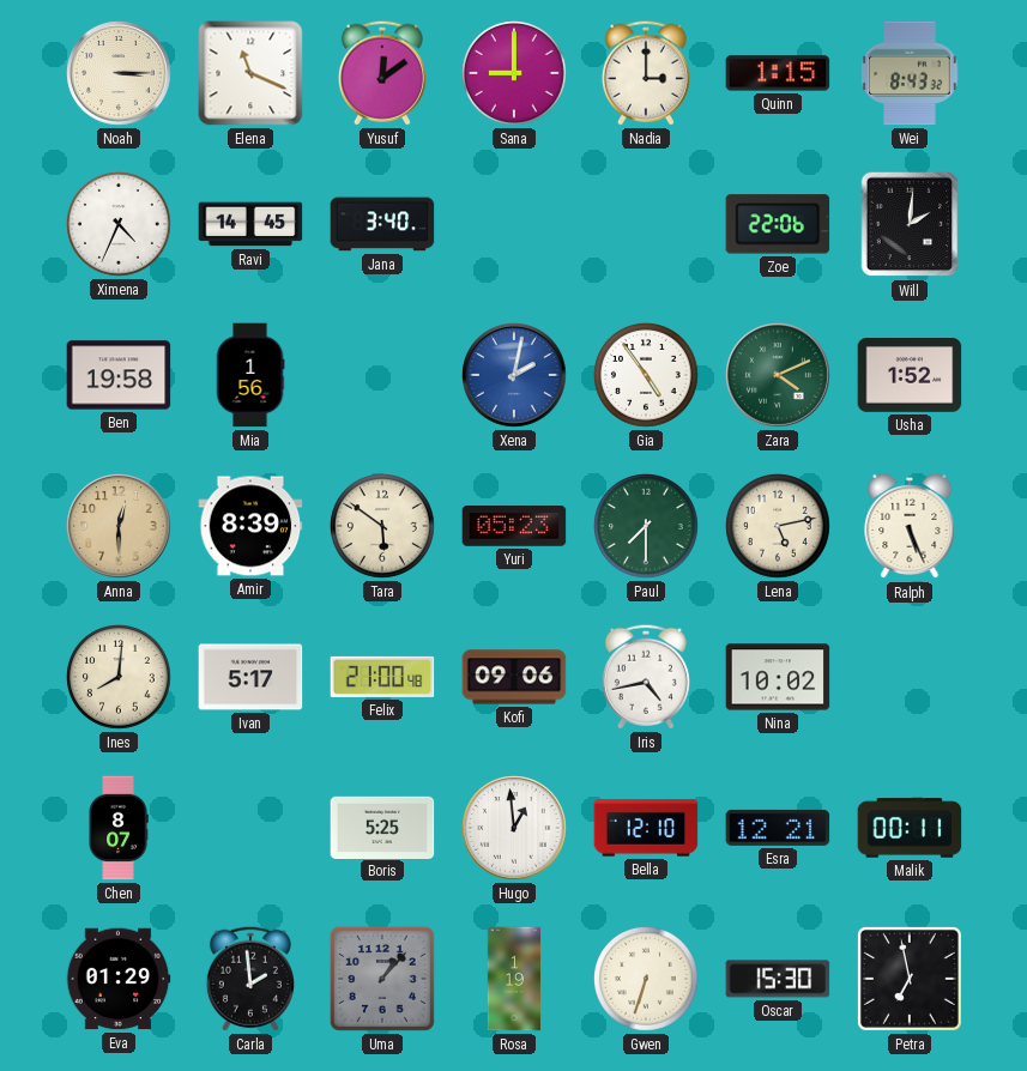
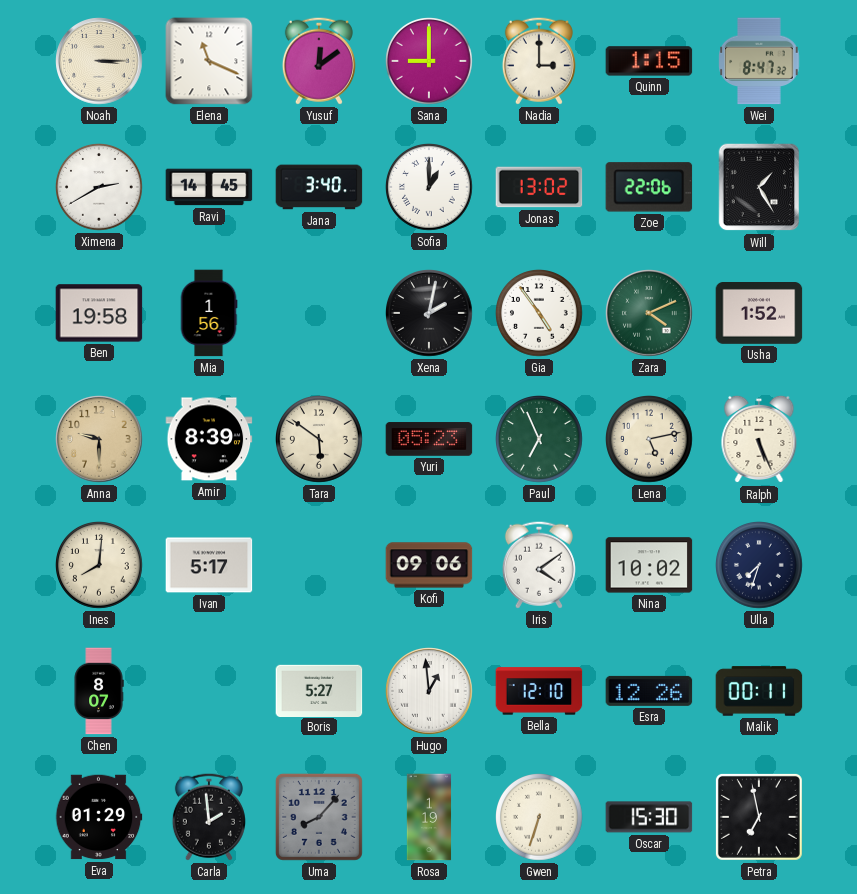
Wei: 8:43 -> 8:47
Ximena: 4:34 -> 2:40
Sofia: none -> 1:00
Jonas: none -> 13:02
Will: 2:01 -> 1:25
Xena dial: blue -> black
Anna: 12:30 -> 9:30
Paul: 7:30 -> 6:56
Felix: 21:00 -> none
Iris: 4:43 -> 4:09
Ulla: none -> 7:33
Boris: 5:25 -> 5:27
Esra: 12:21 -> 12:26
Uma: 1:07 -> 8:07
